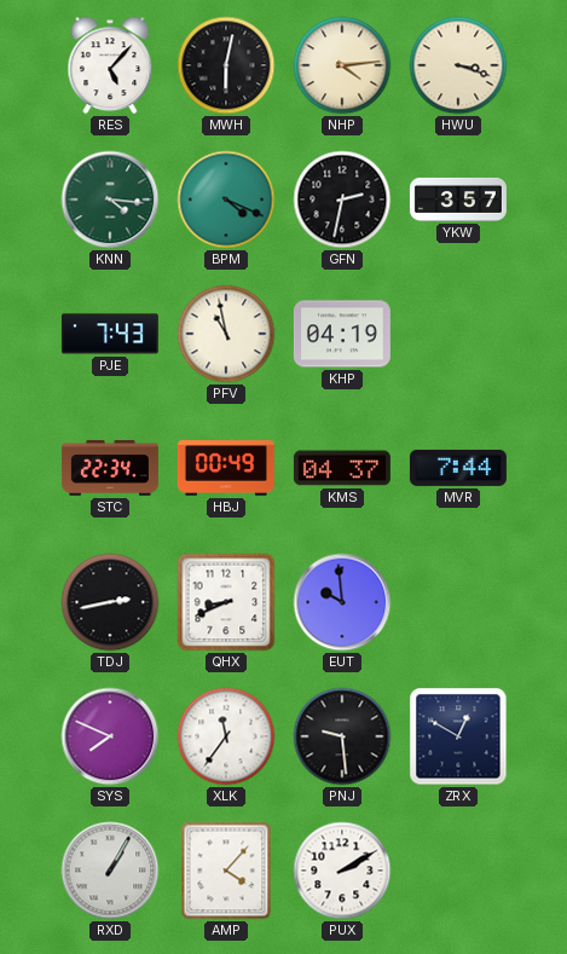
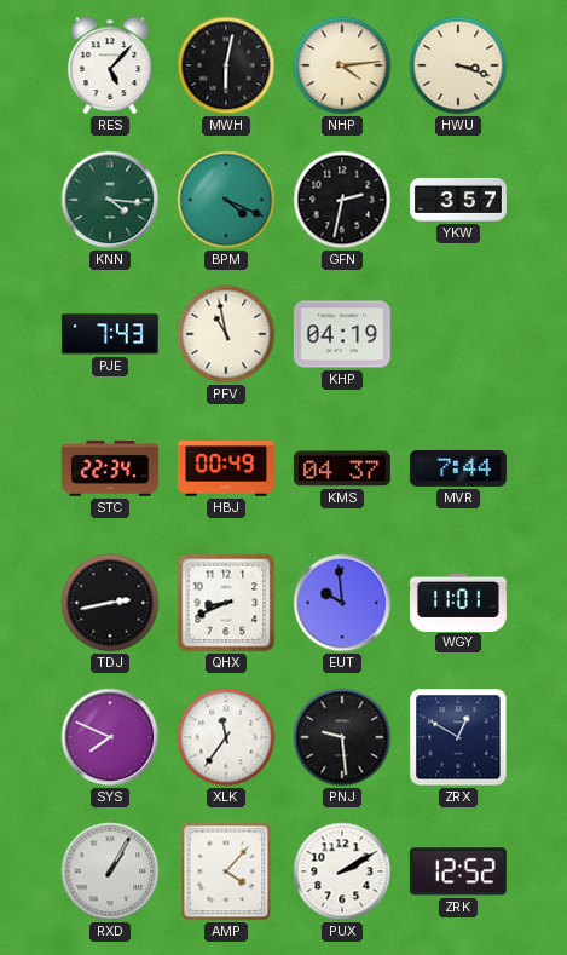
WGY: none -> 11:01
ZRK: none -> 12:52
